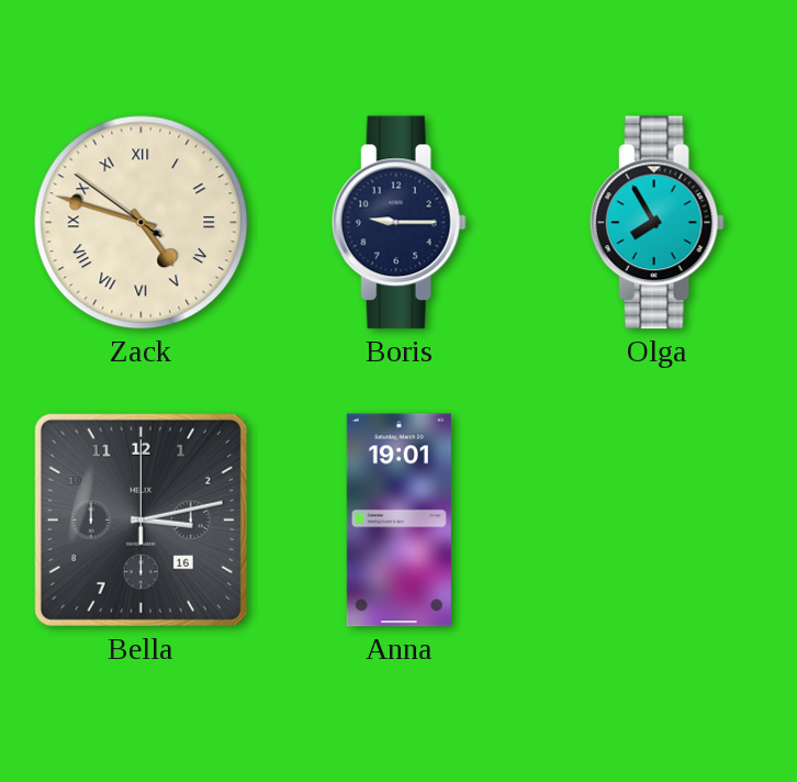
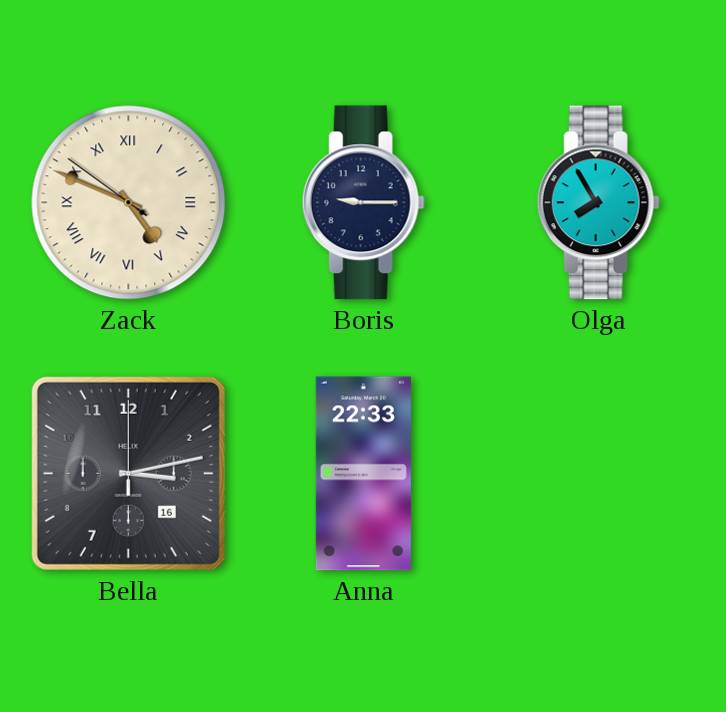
Zack: 4:47 -> 4:48
Anna: 19:01 -> 22:33
